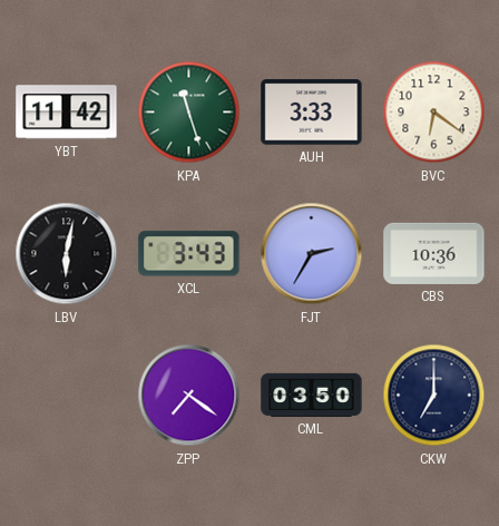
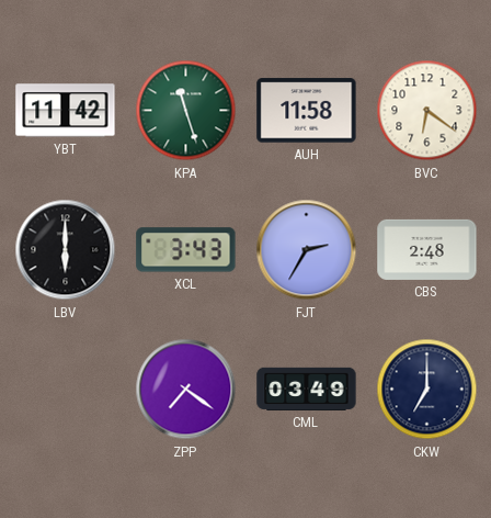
AUH: 3:33 -> 11:58
LBV: 6:02 -> 6:00
CBS: 10:36 -> 2:48
CML: 03:50 -> 03:49
